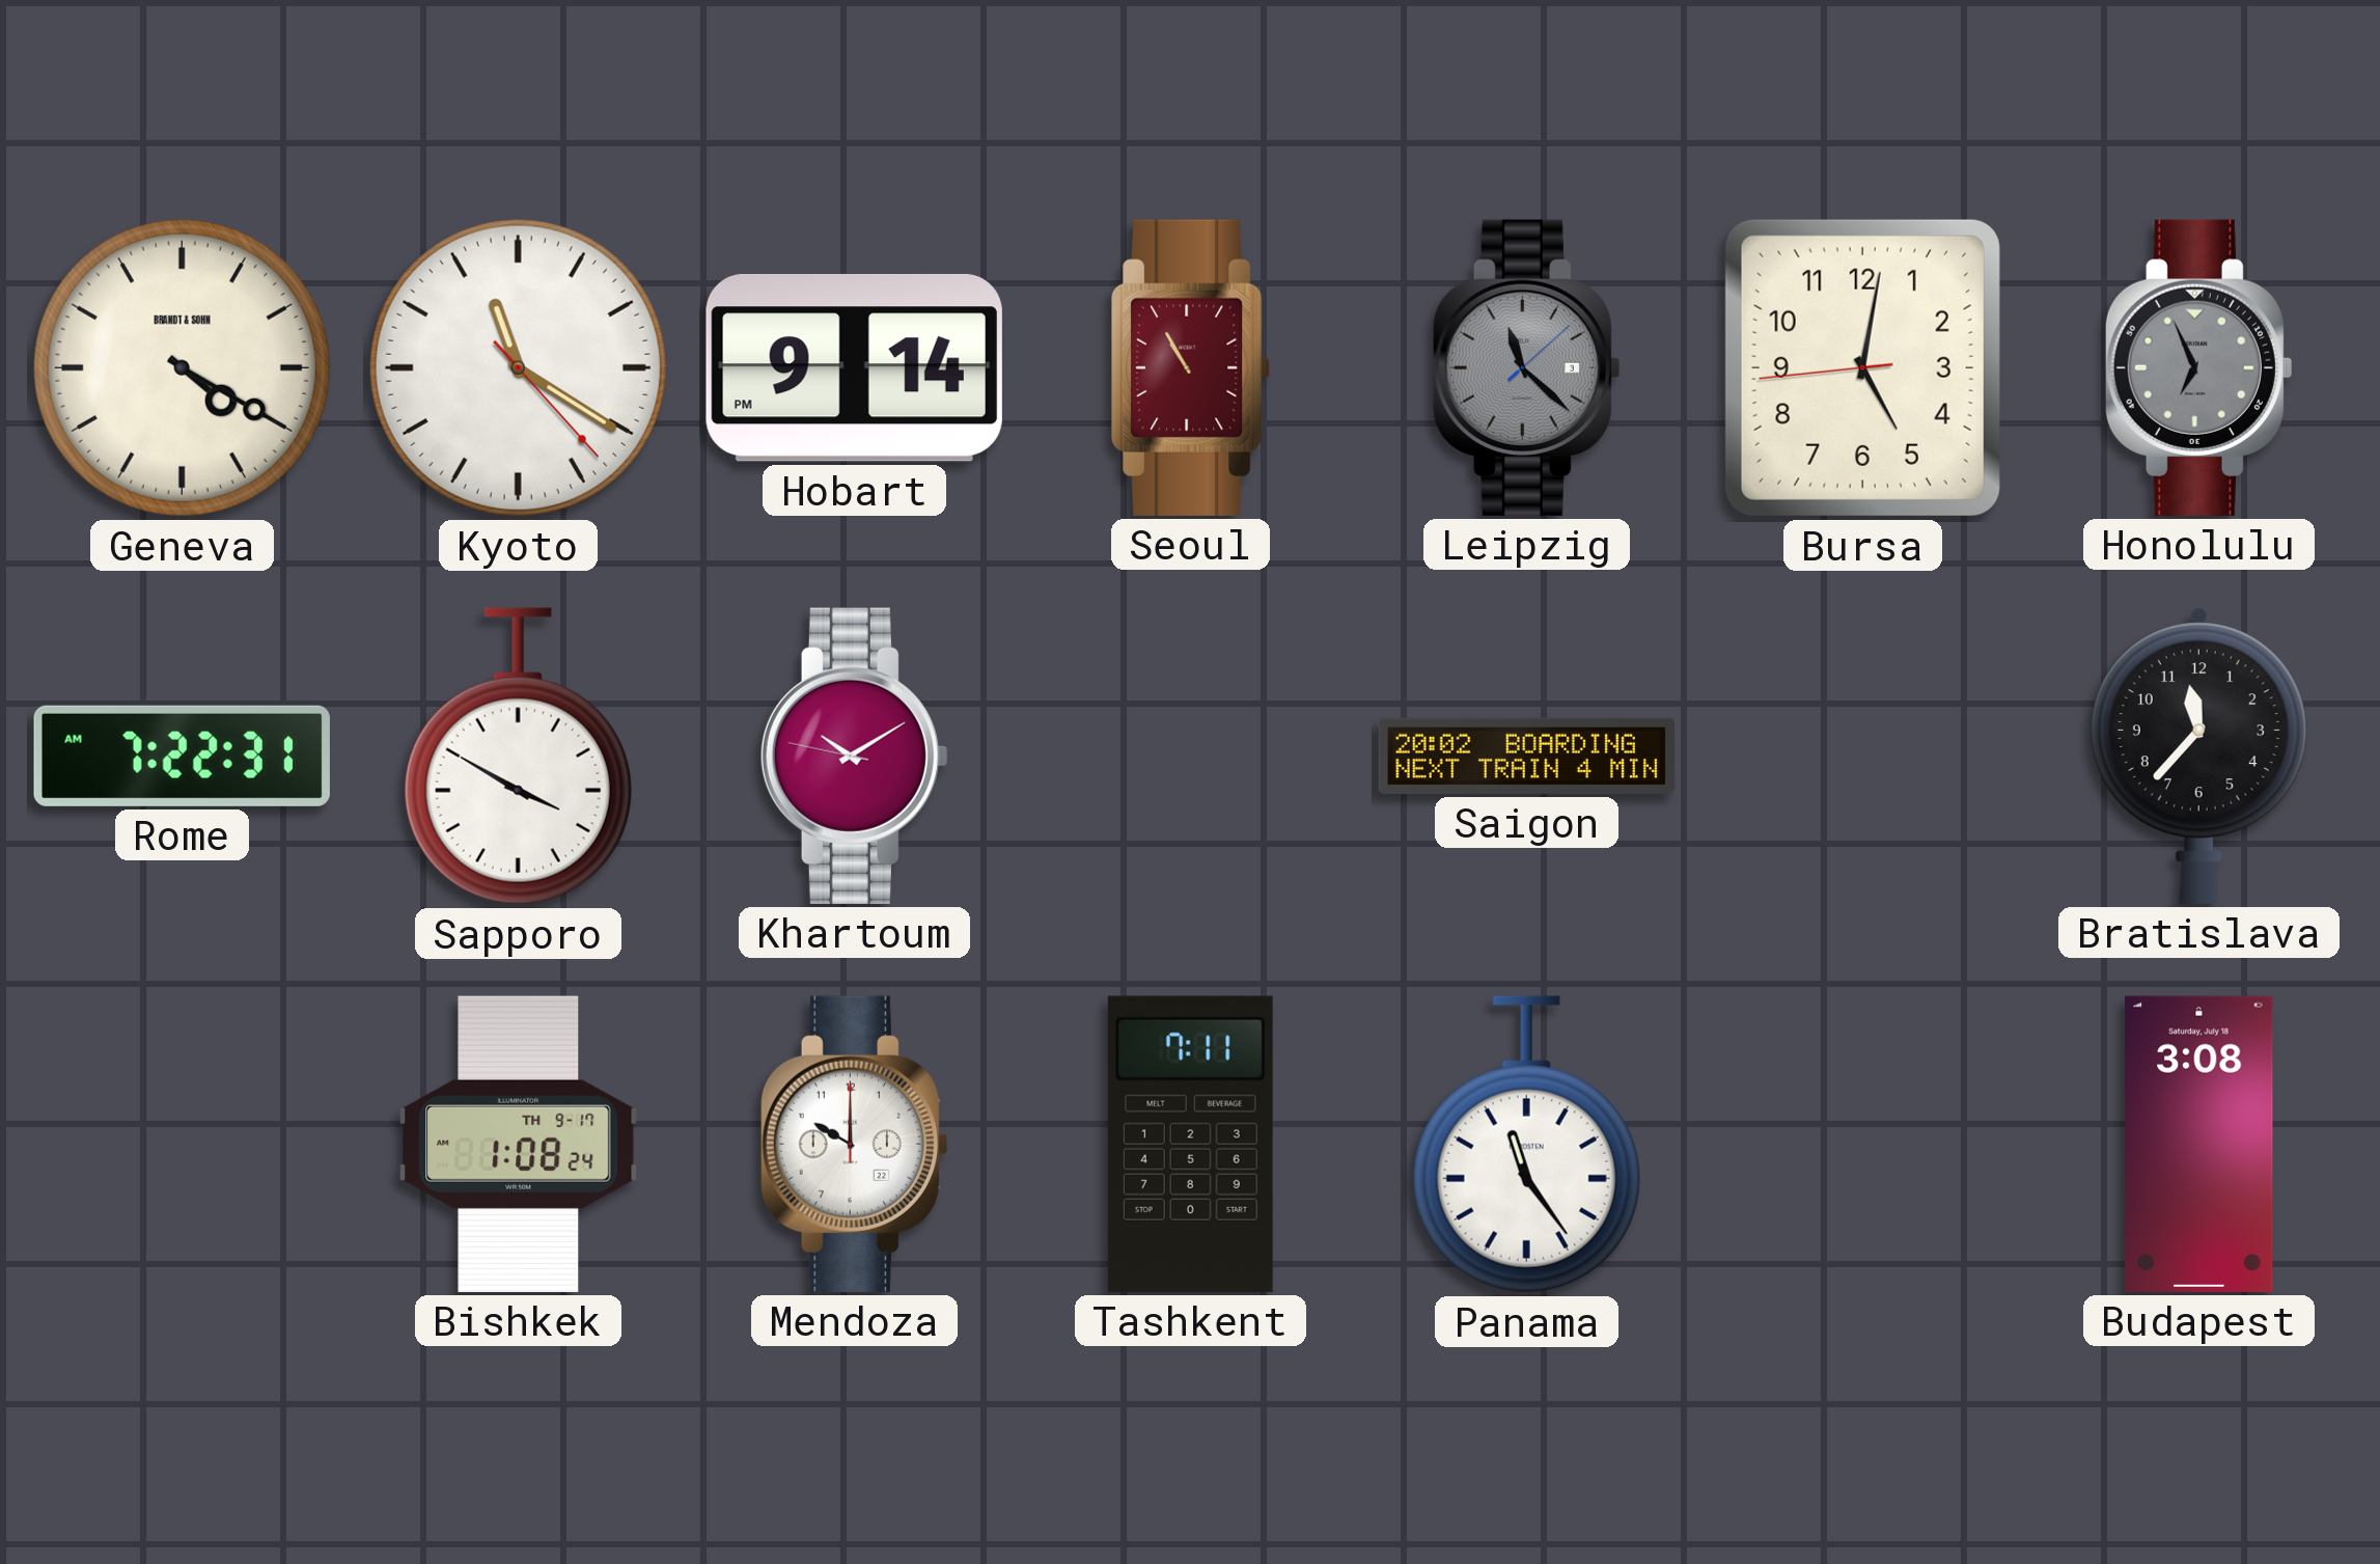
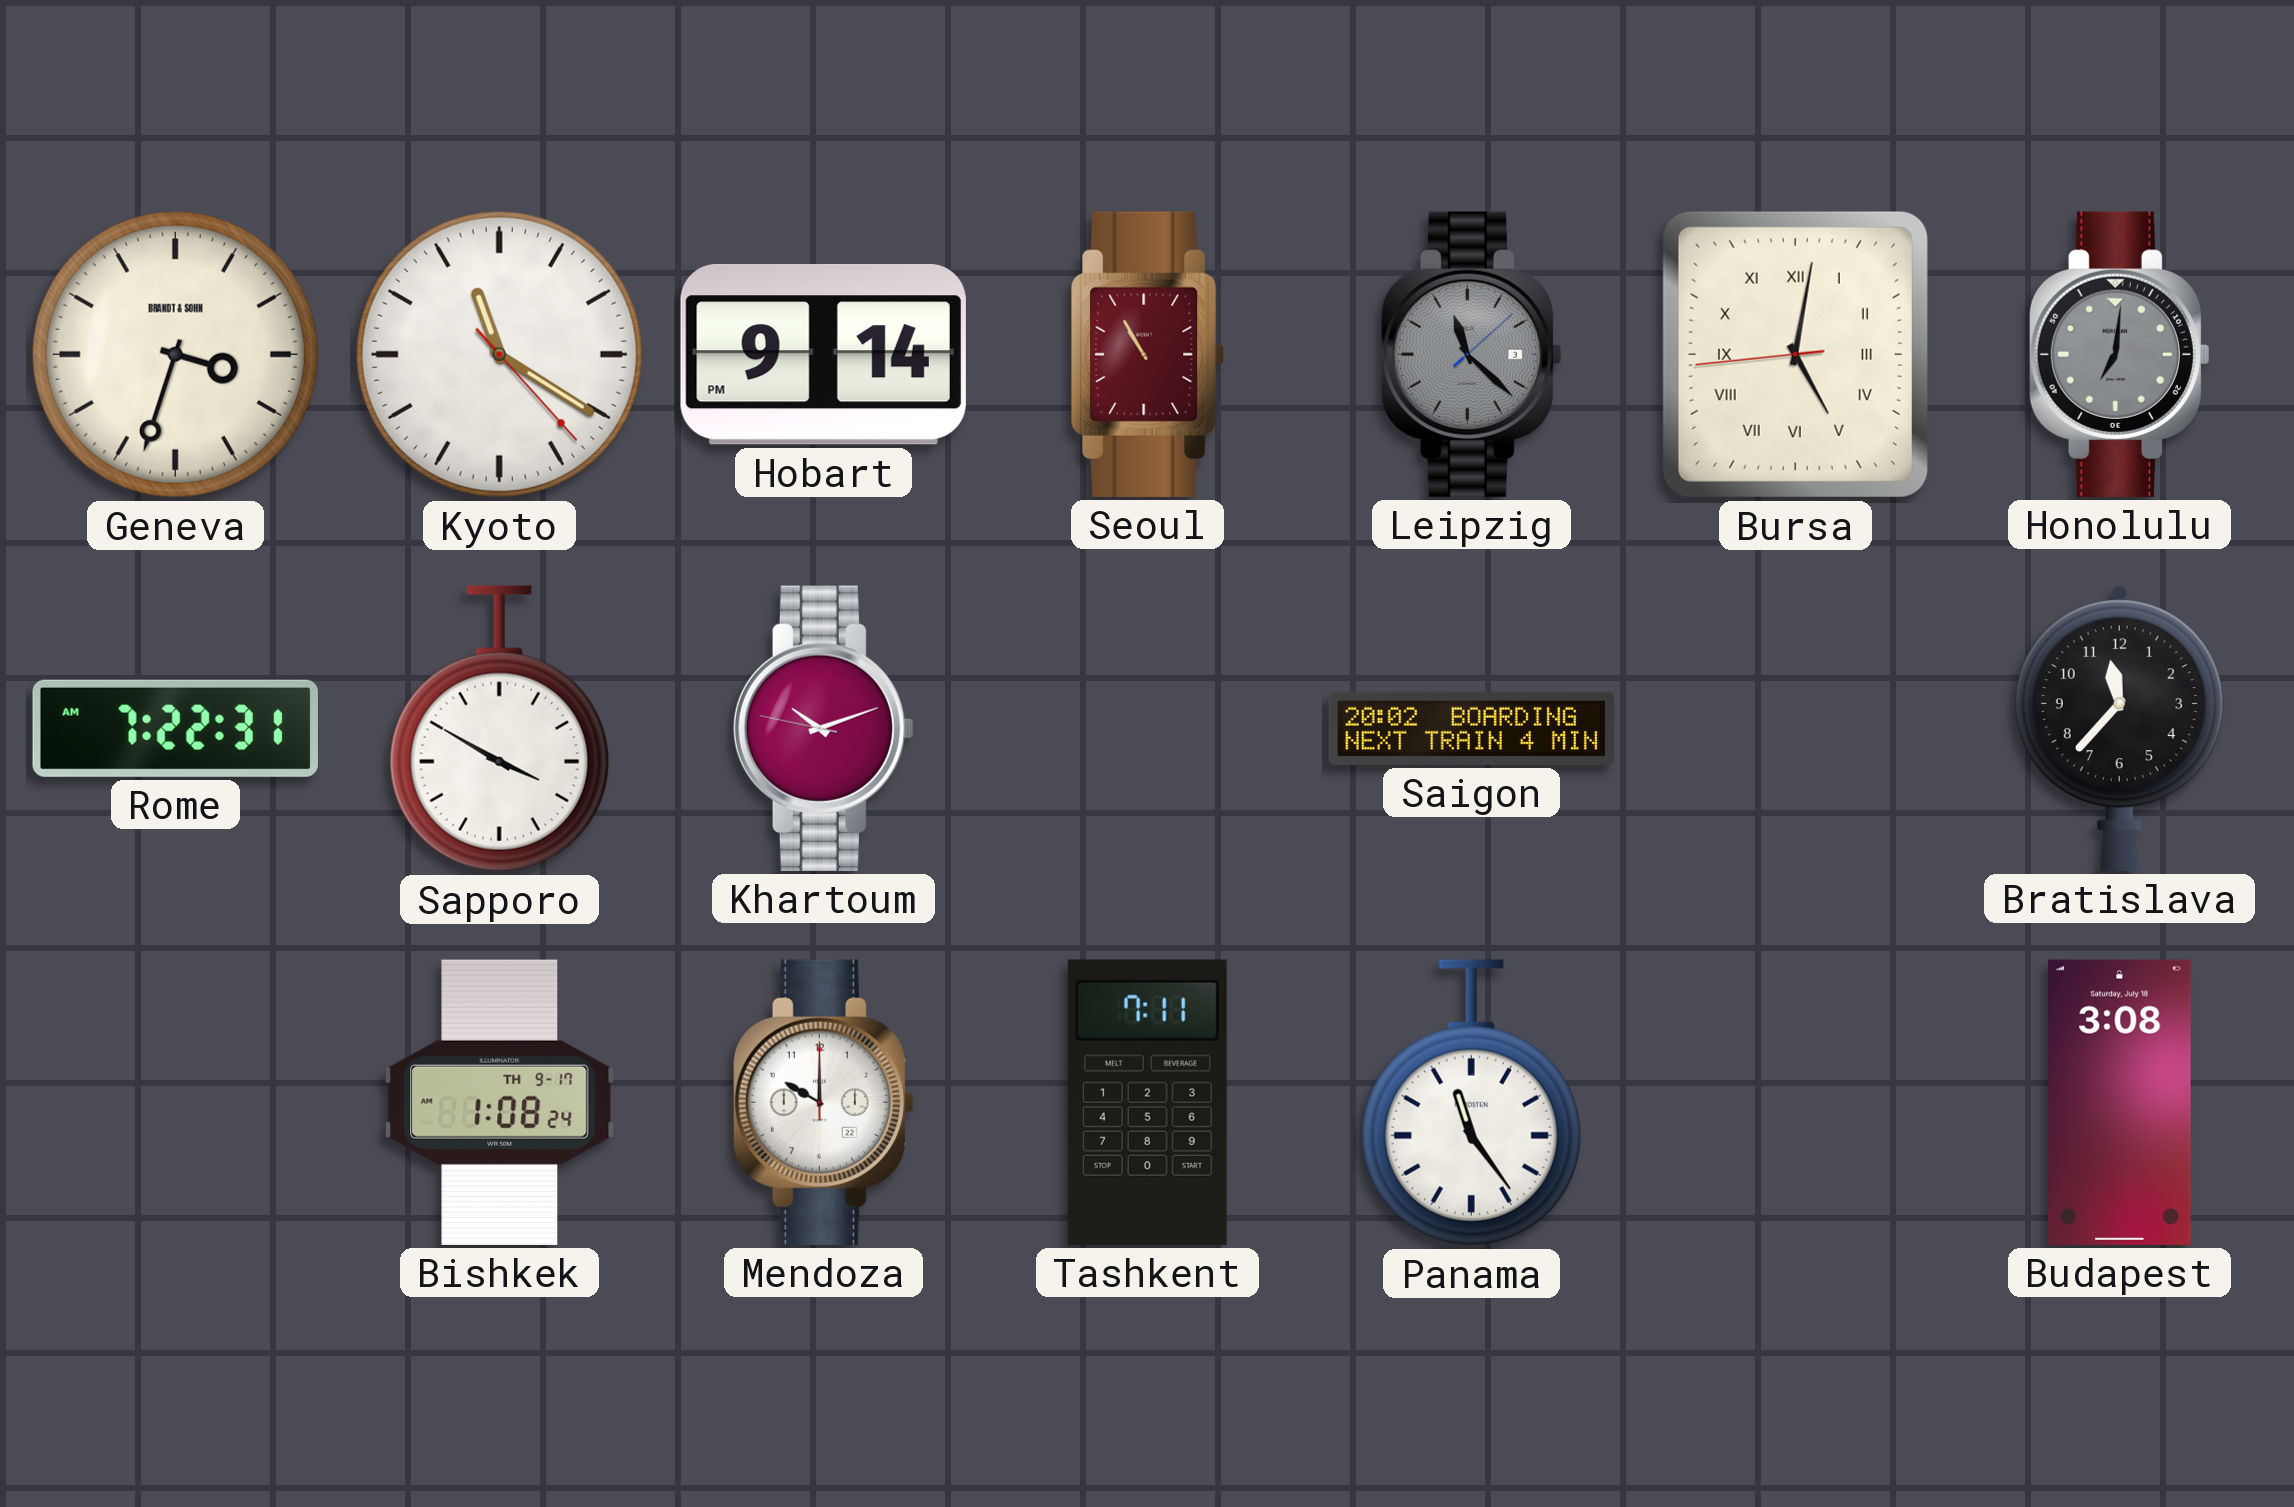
Geneva: 4:20 -> 3:33
Bursa numerals: Arabic -> Roman
Honolulu: 6:56 -> 7:01
Khartoum: 10:09 -> 10:11
